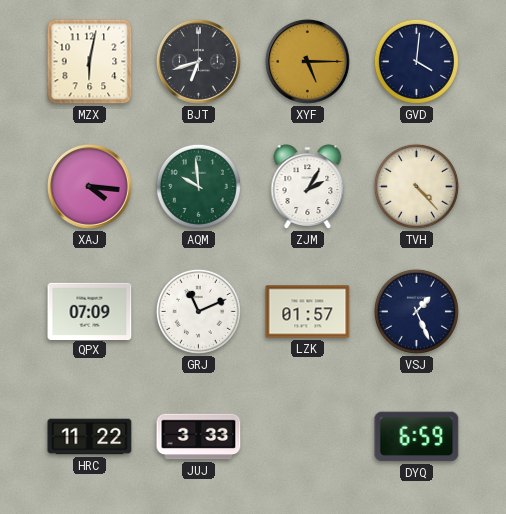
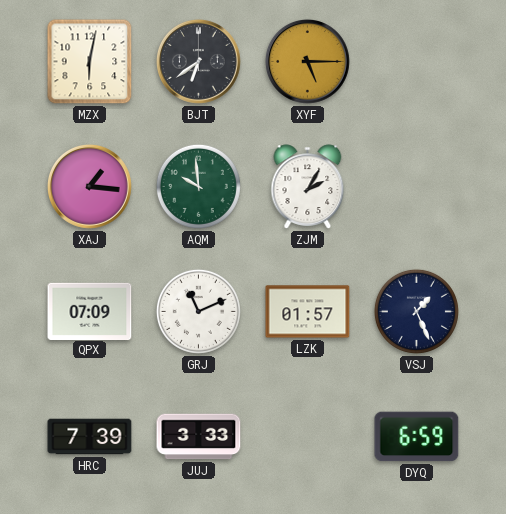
BJT: 6:42 -> 6:39
GVD: 4:01 -> none
XAJ: 4:16 -> 1:16
TVH: 4:23 -> none
HRC: 11:22 -> 7:39
